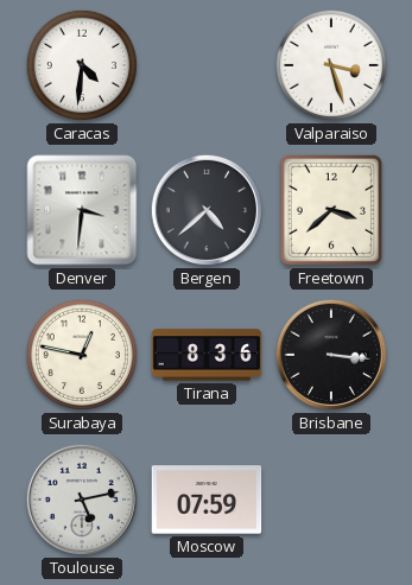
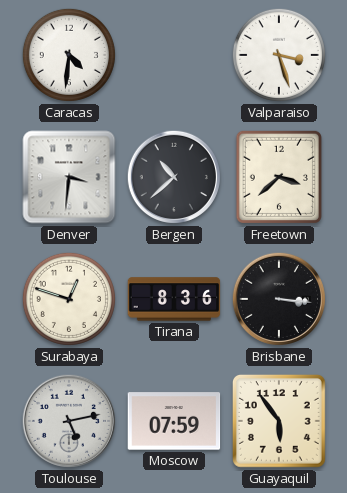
Bergen: 4:38 -> 10:38
Surabaya: 12:47 -> 12:48
Guayaquil: none -> 5:54
